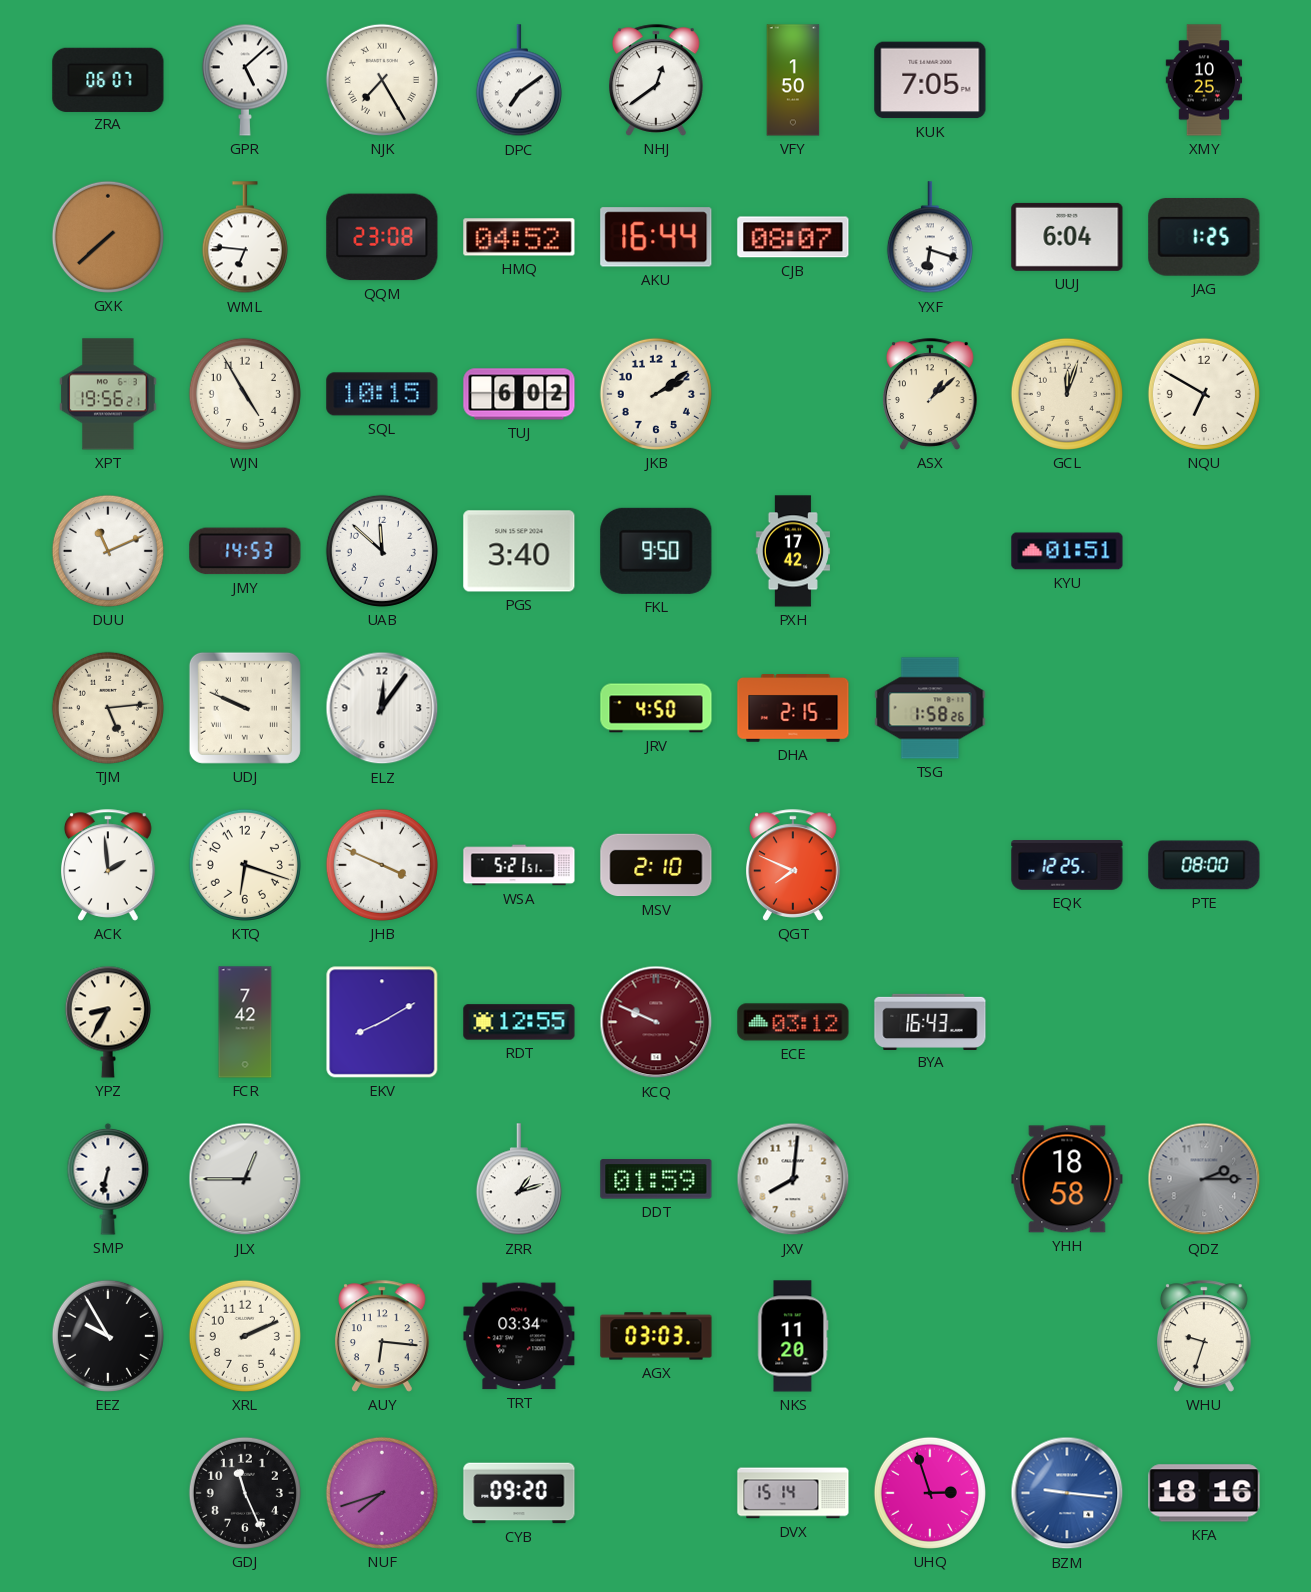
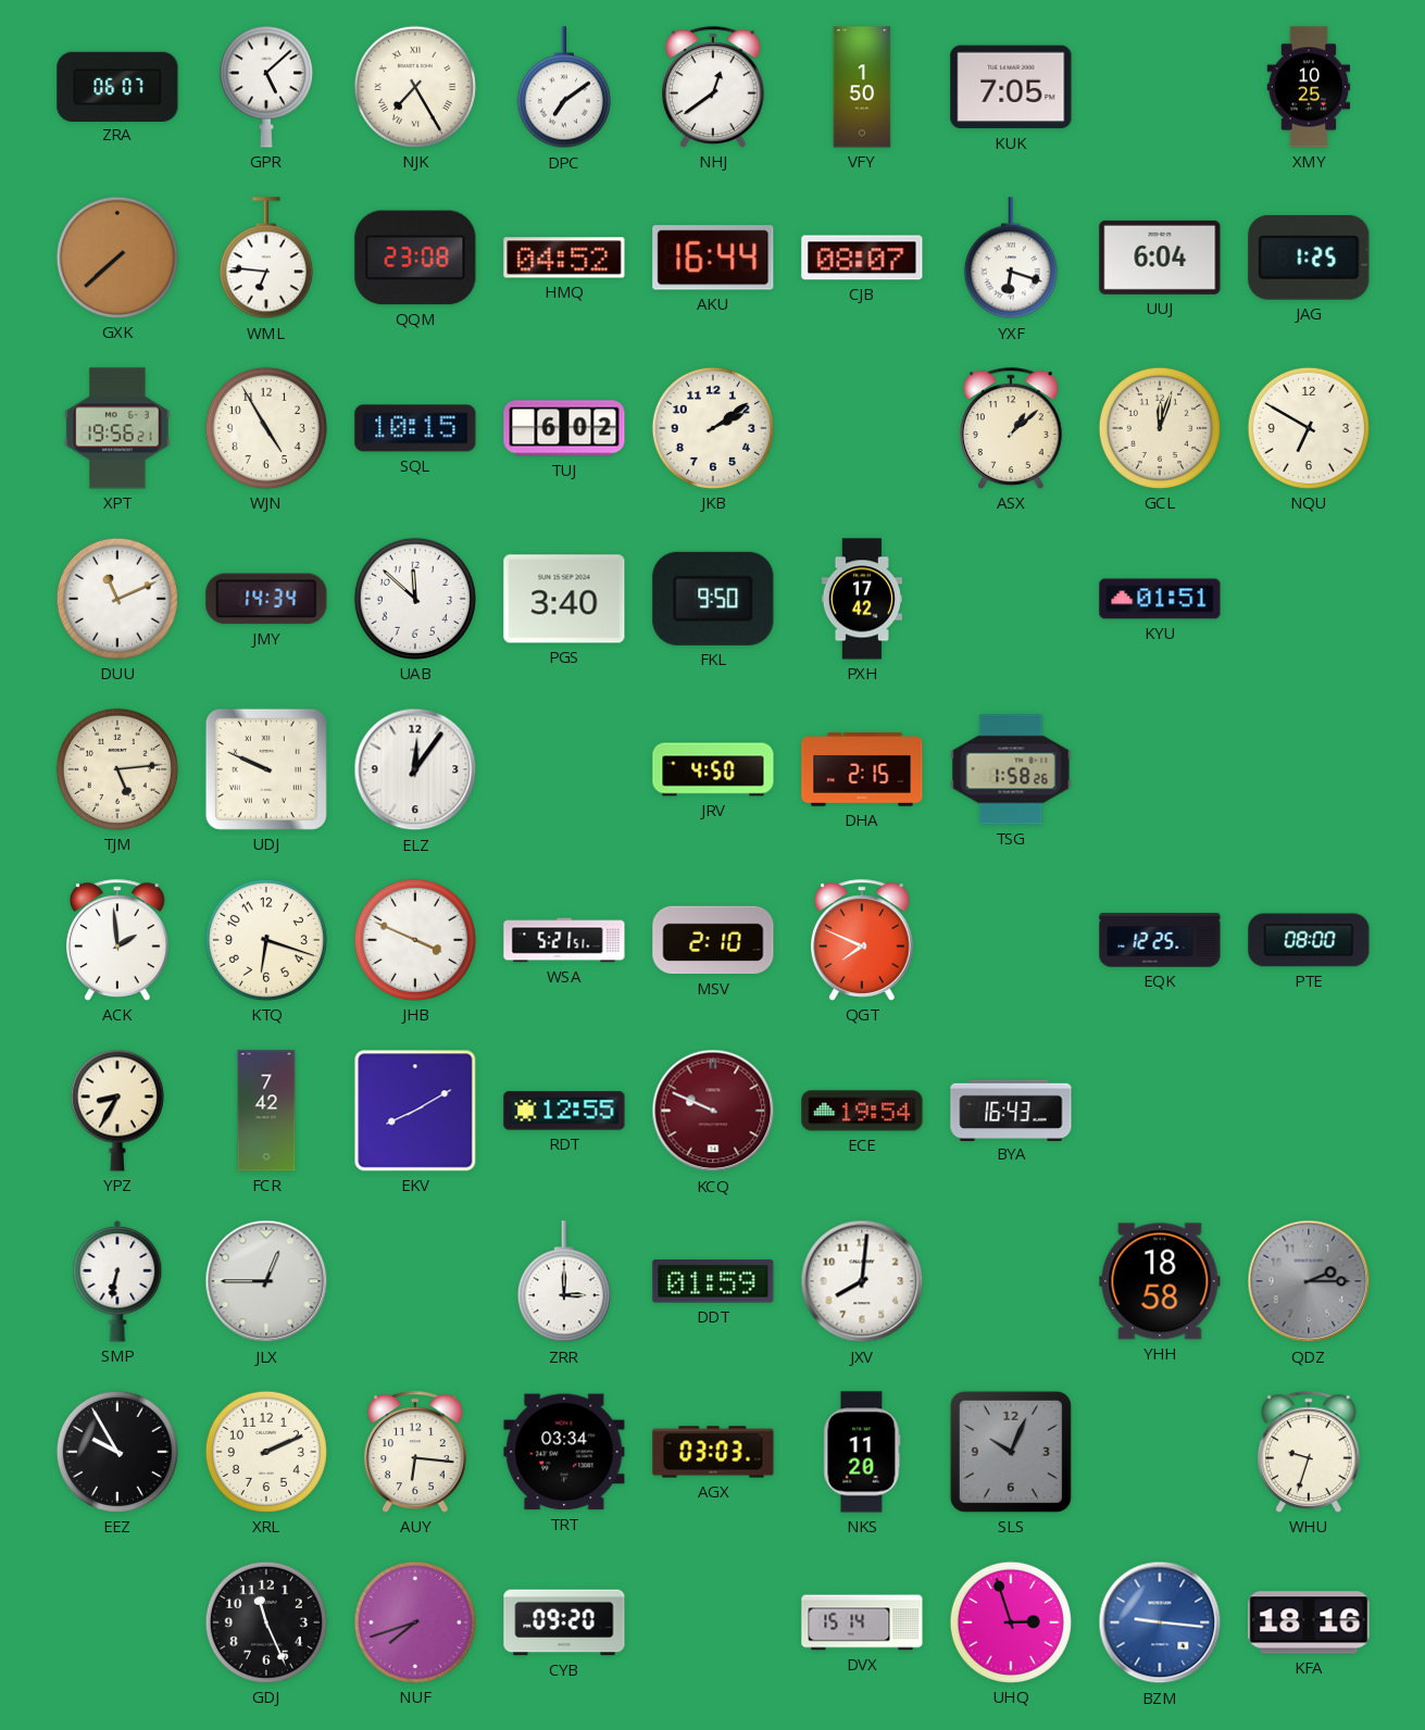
JMY: 14:53 -> 14:34
ECE: 03:12 -> 19:54
ZRR: 1:12 -> 3:00
SLS: none -> 10:04
